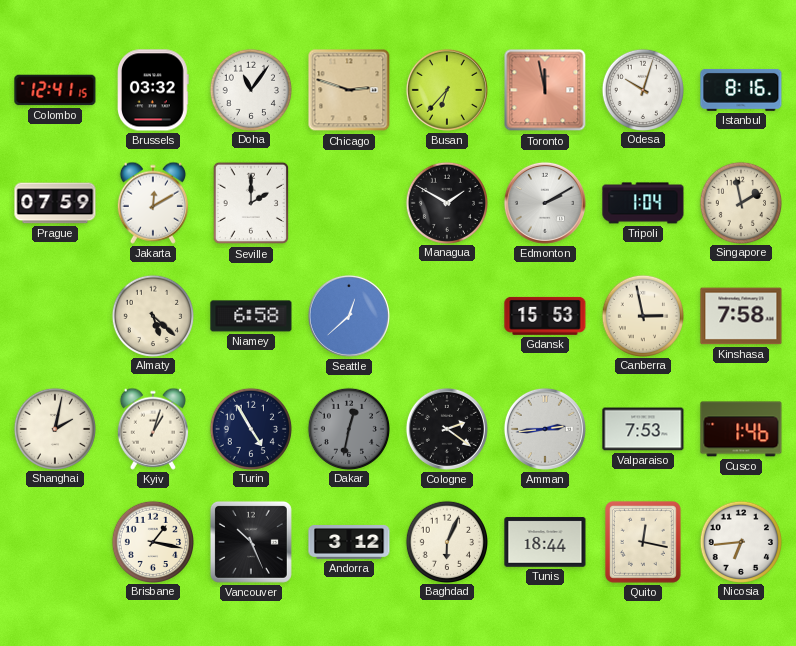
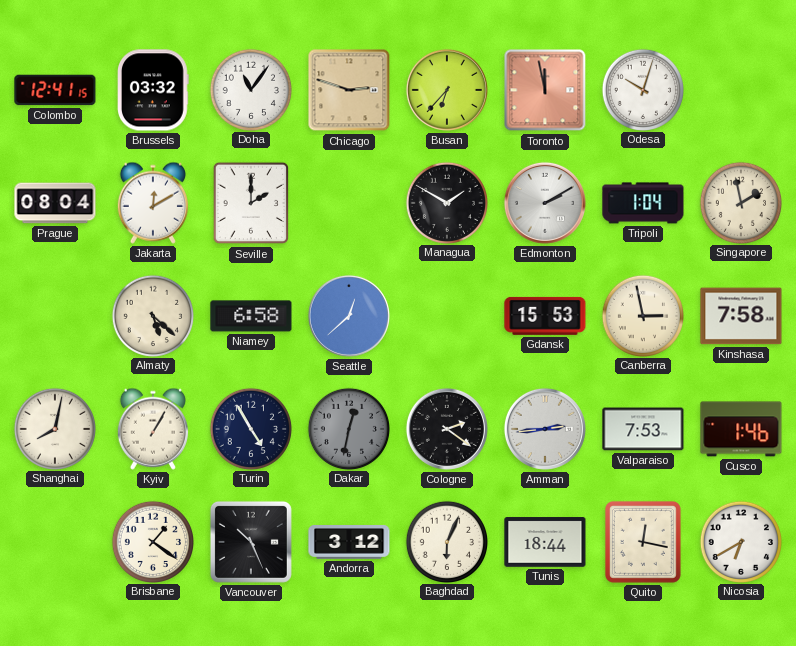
Istanbul: 8:16 -> none
Prague: 07:59 -> 08:04
Shanghai: 2:02 -> 8:02
Kyiv: 1:03 -> 1:05
Brisbane: 1:17 -> 1:21
Nicosia: 6:44 -> 6:40
